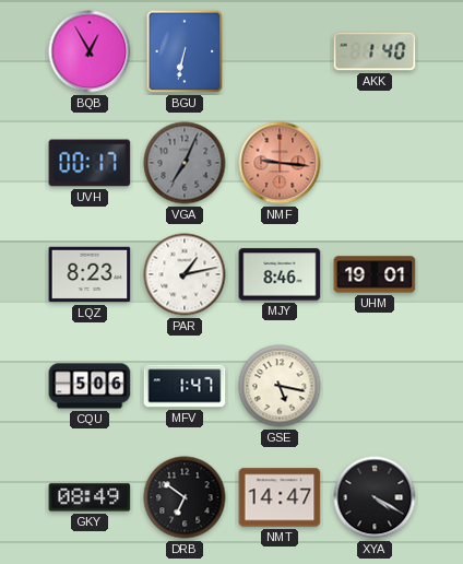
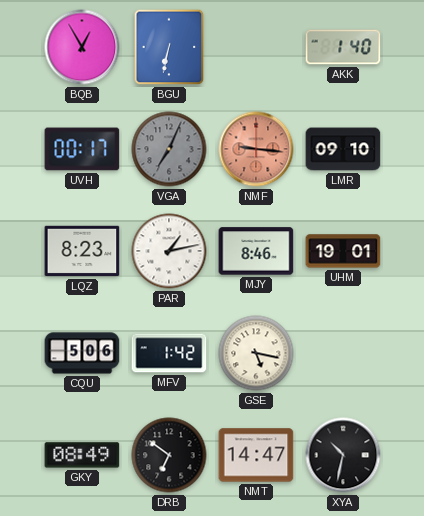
LMR: none -> 09:10
MFV: 1:47 -> 1:42
XYA: 4:20 -> 10:32
